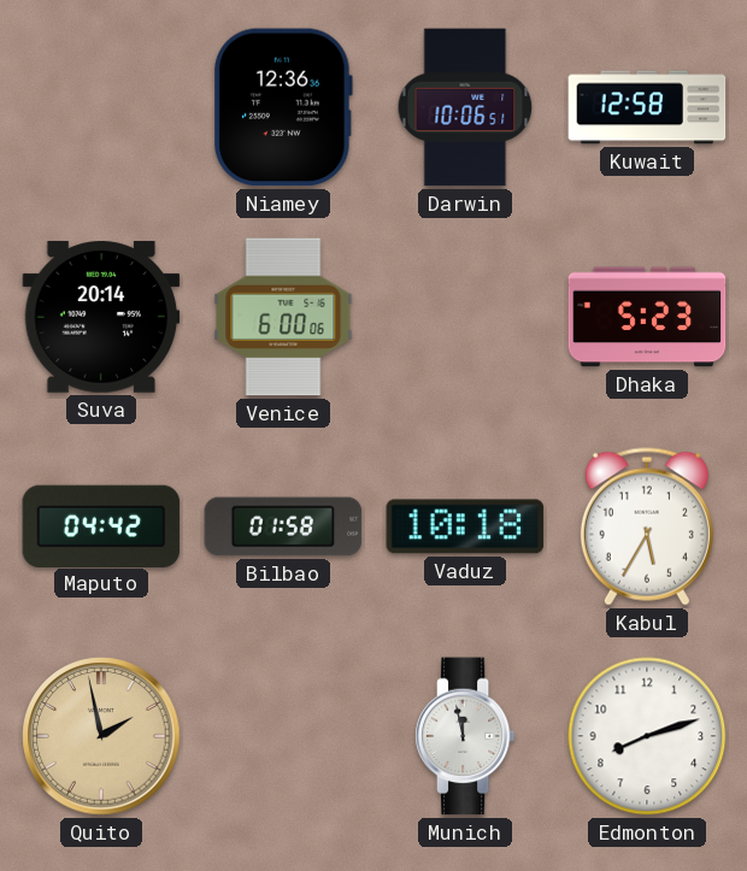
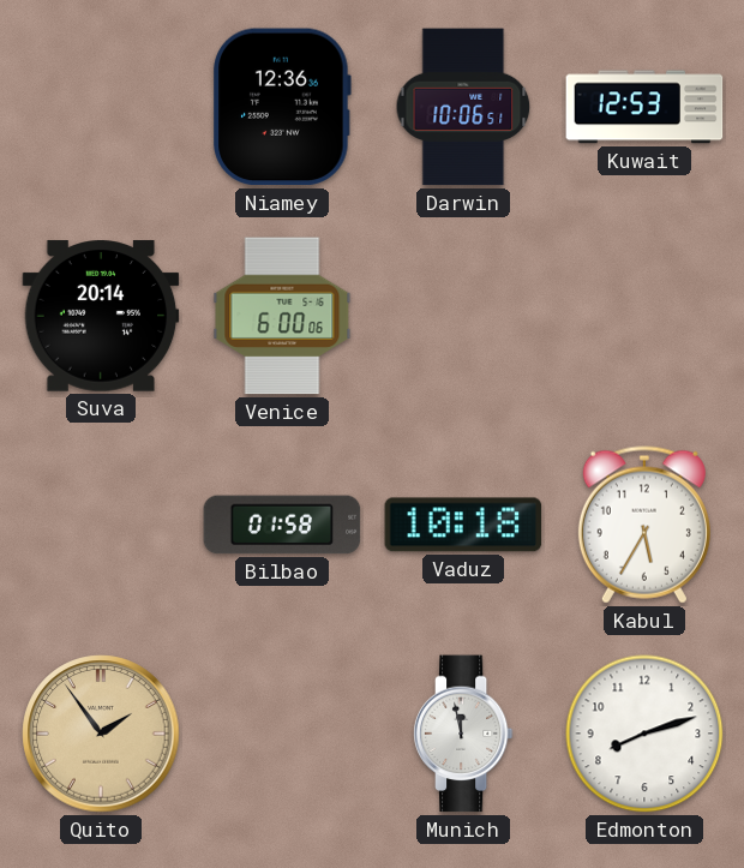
Kuwait: 12:58 -> 12:53
Dhaka: 5:23 -> none
Maputo: 04:42 -> none
Quito: 1:58 -> 1:54
